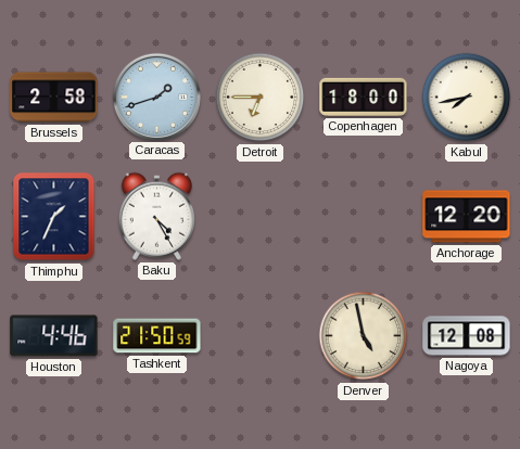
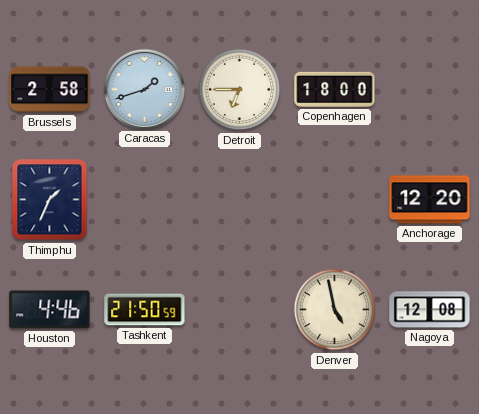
Kabul: 7:43 -> none
Baku: 4:25 -> none
